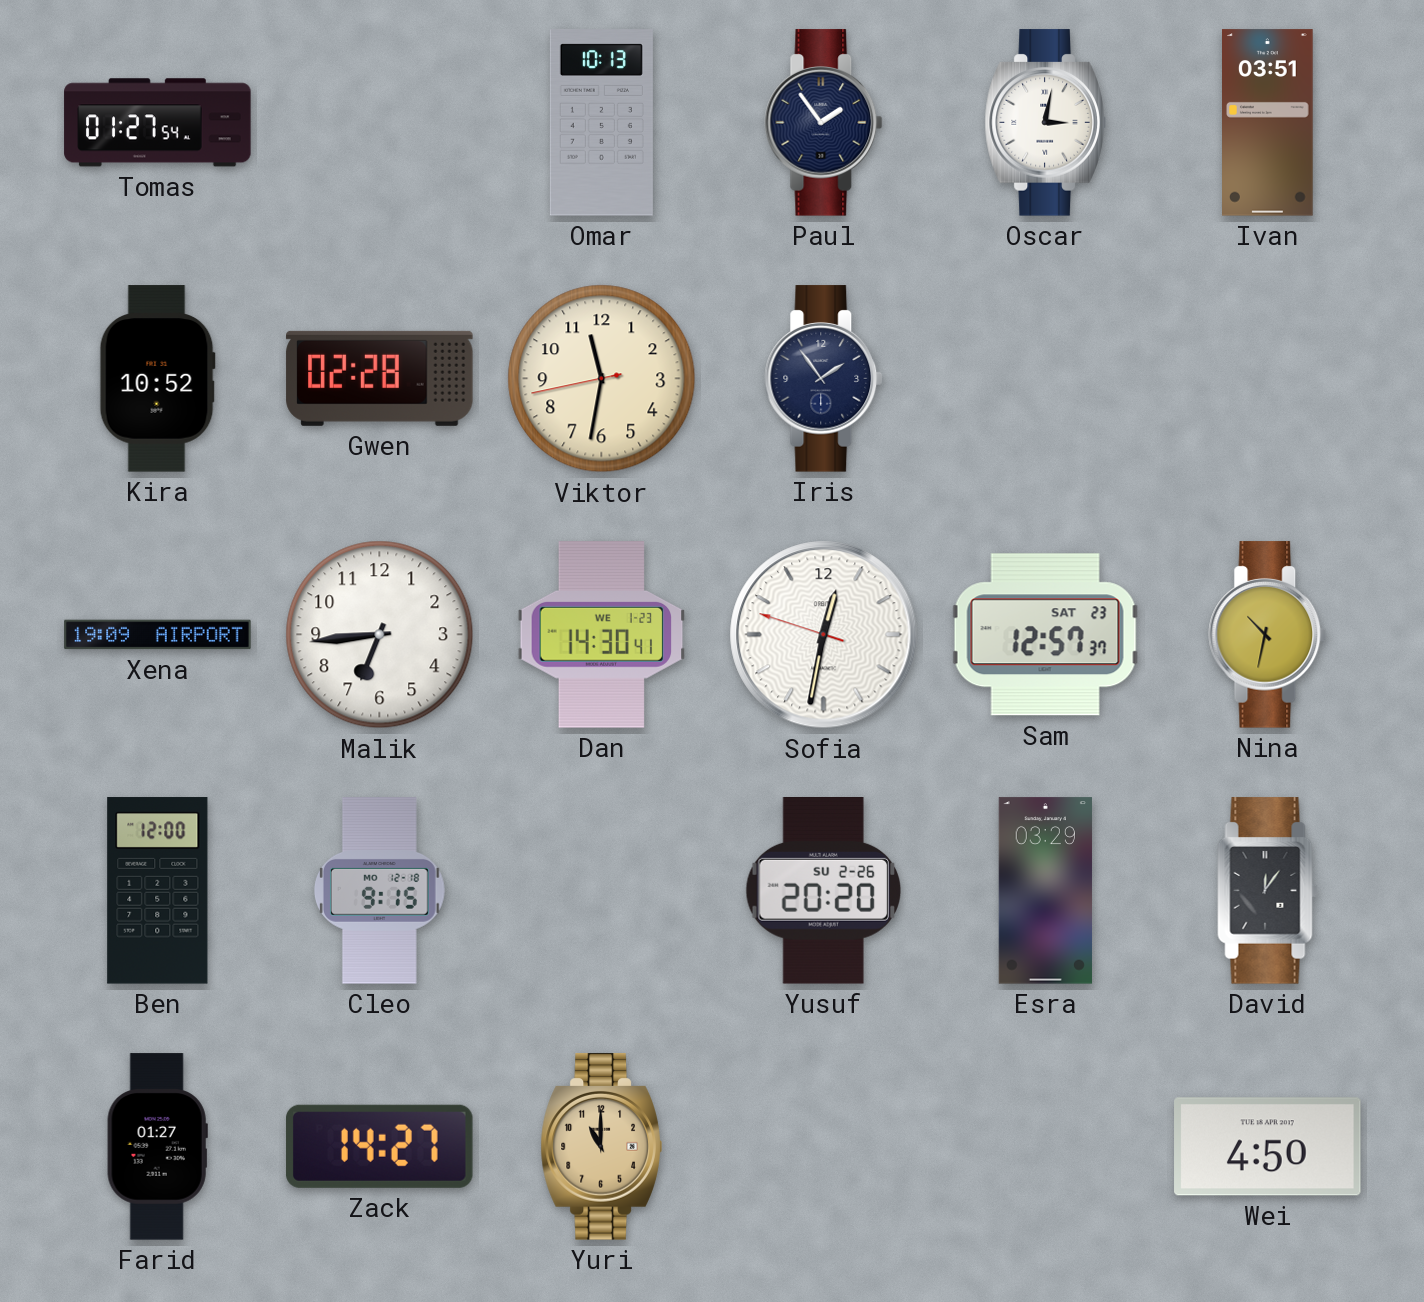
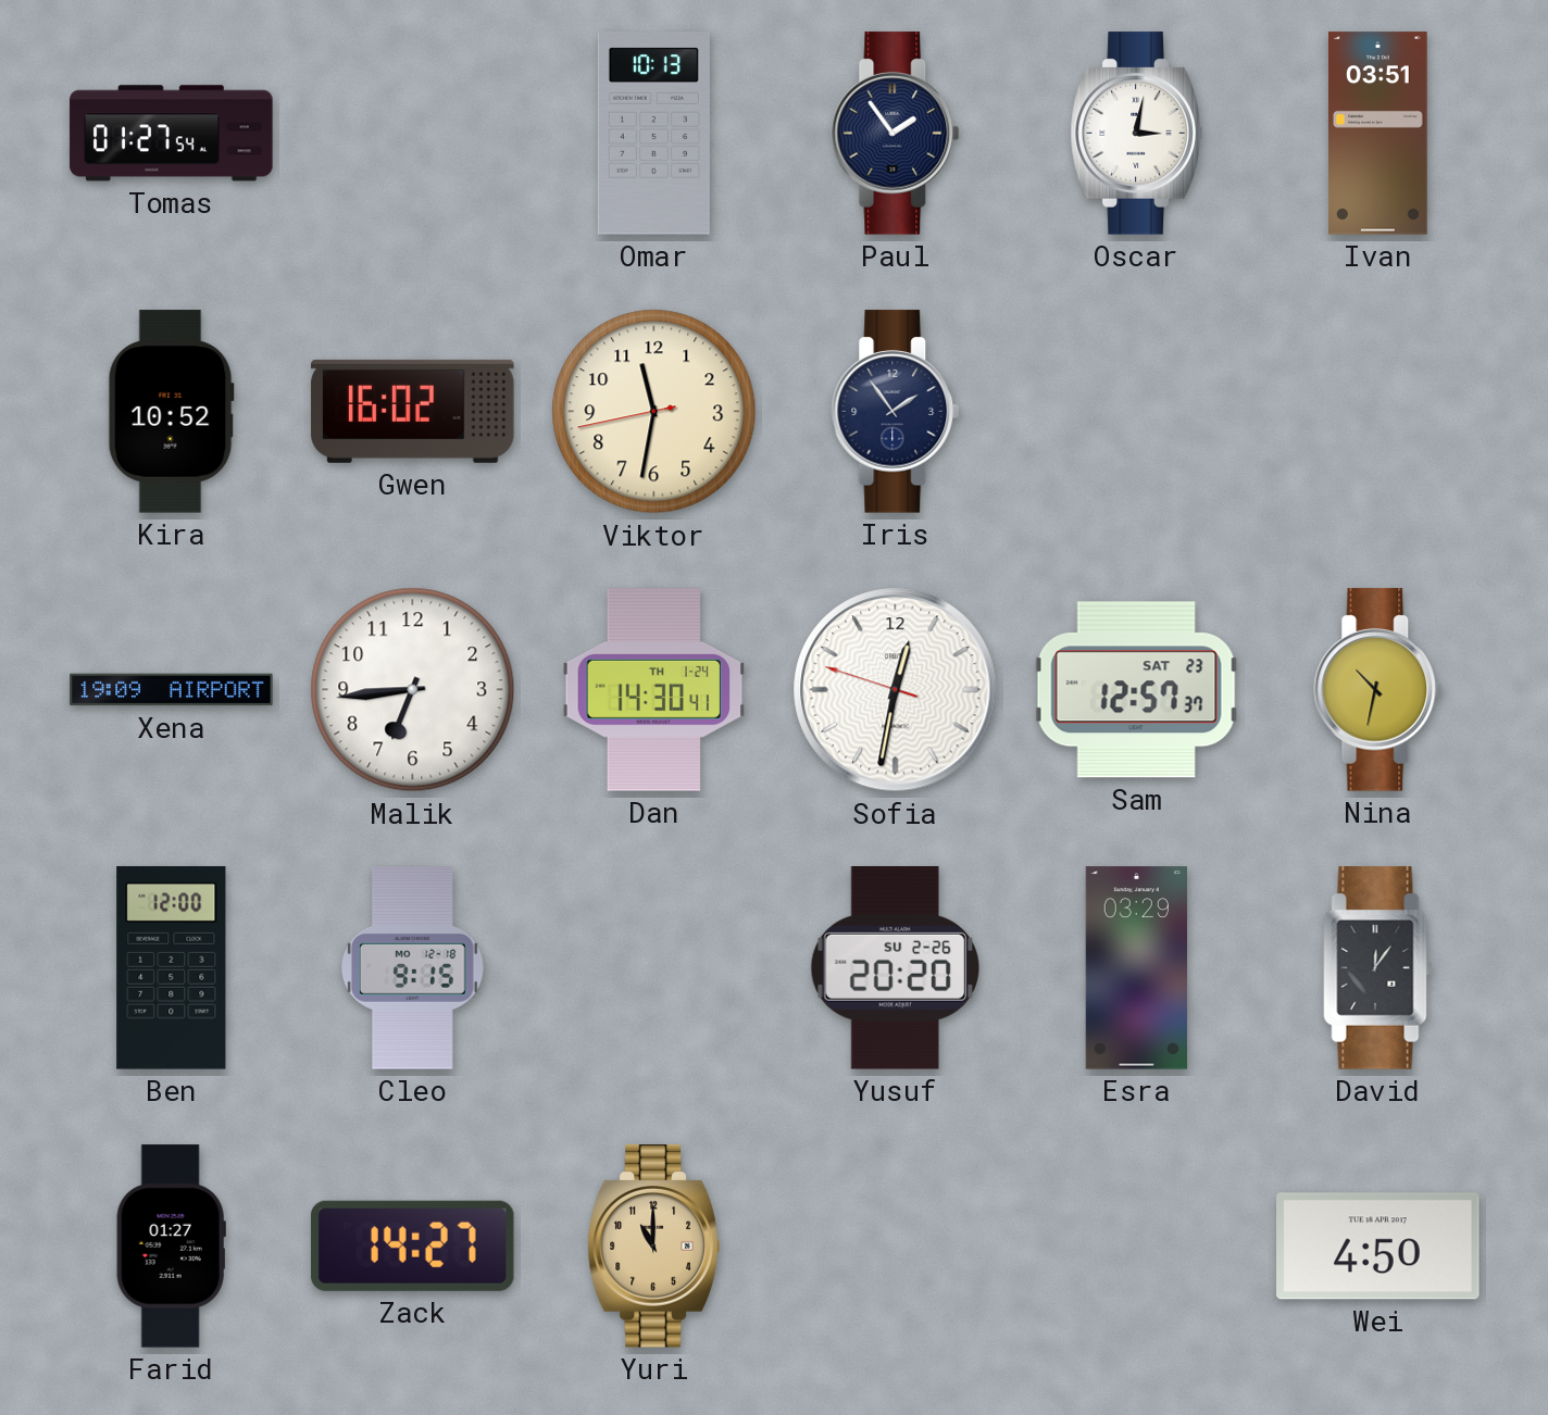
Gwen: 02:28 -> 16:02
Dan date: WE 1-23 -> TH 1-24
